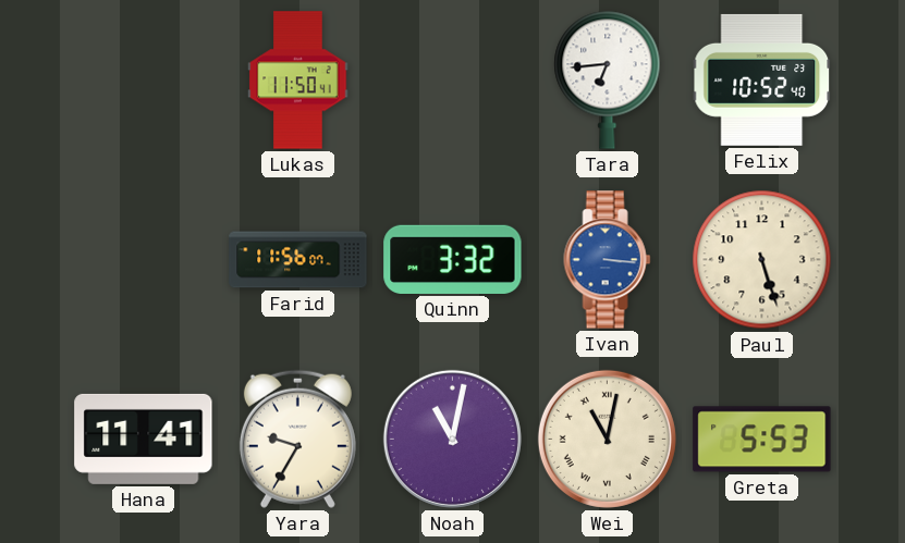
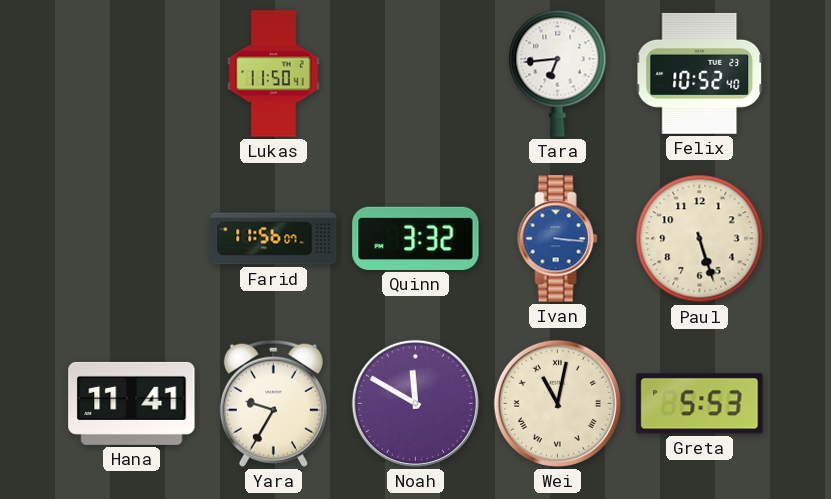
Noah: 11:02 -> 11:50
